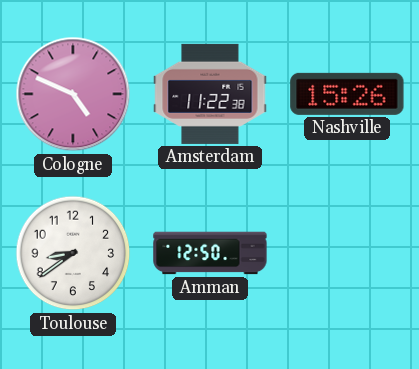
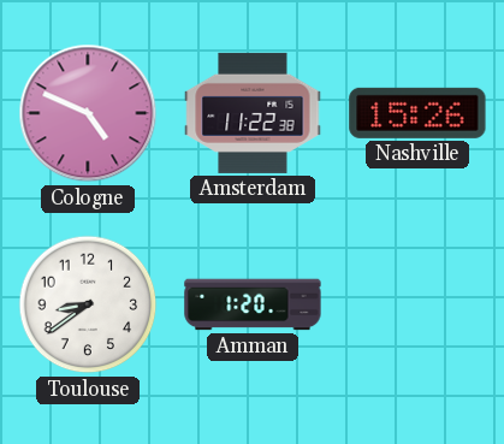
Amman: 12:50 -> 1:20
